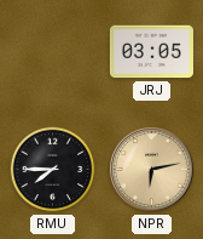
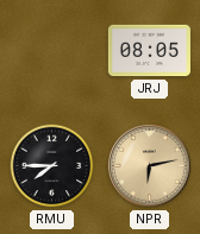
JRJ: 03:05 -> 08:05
